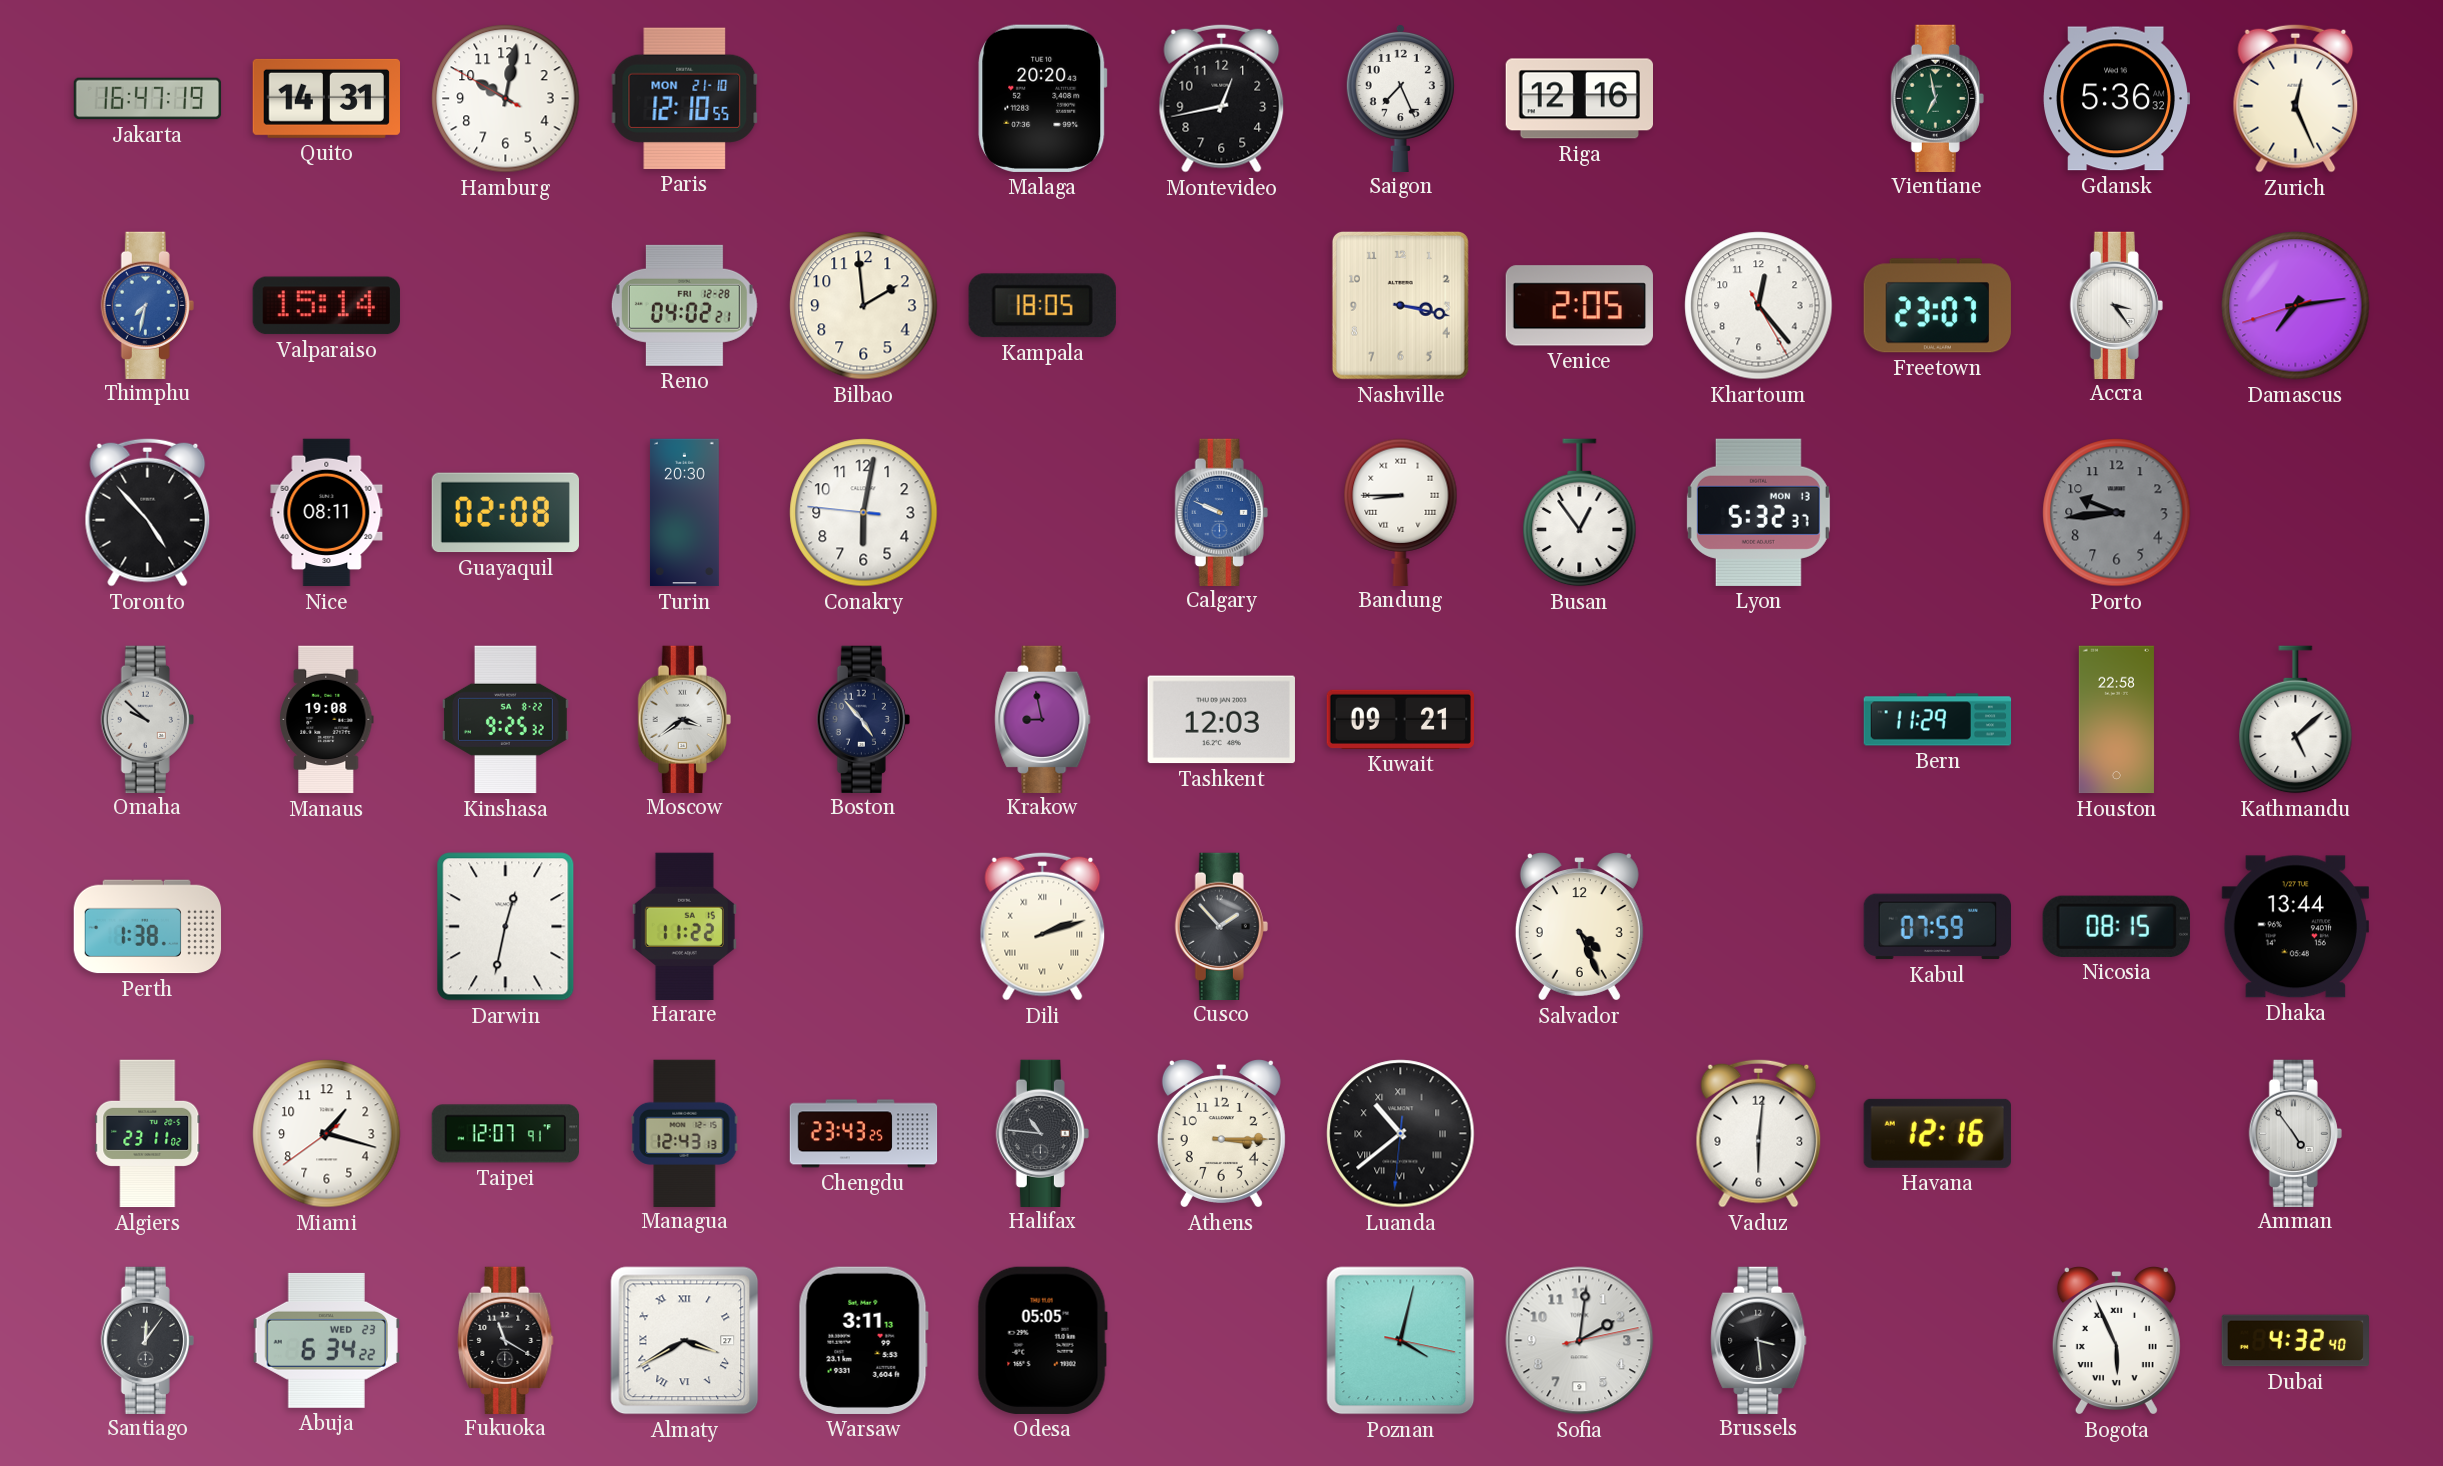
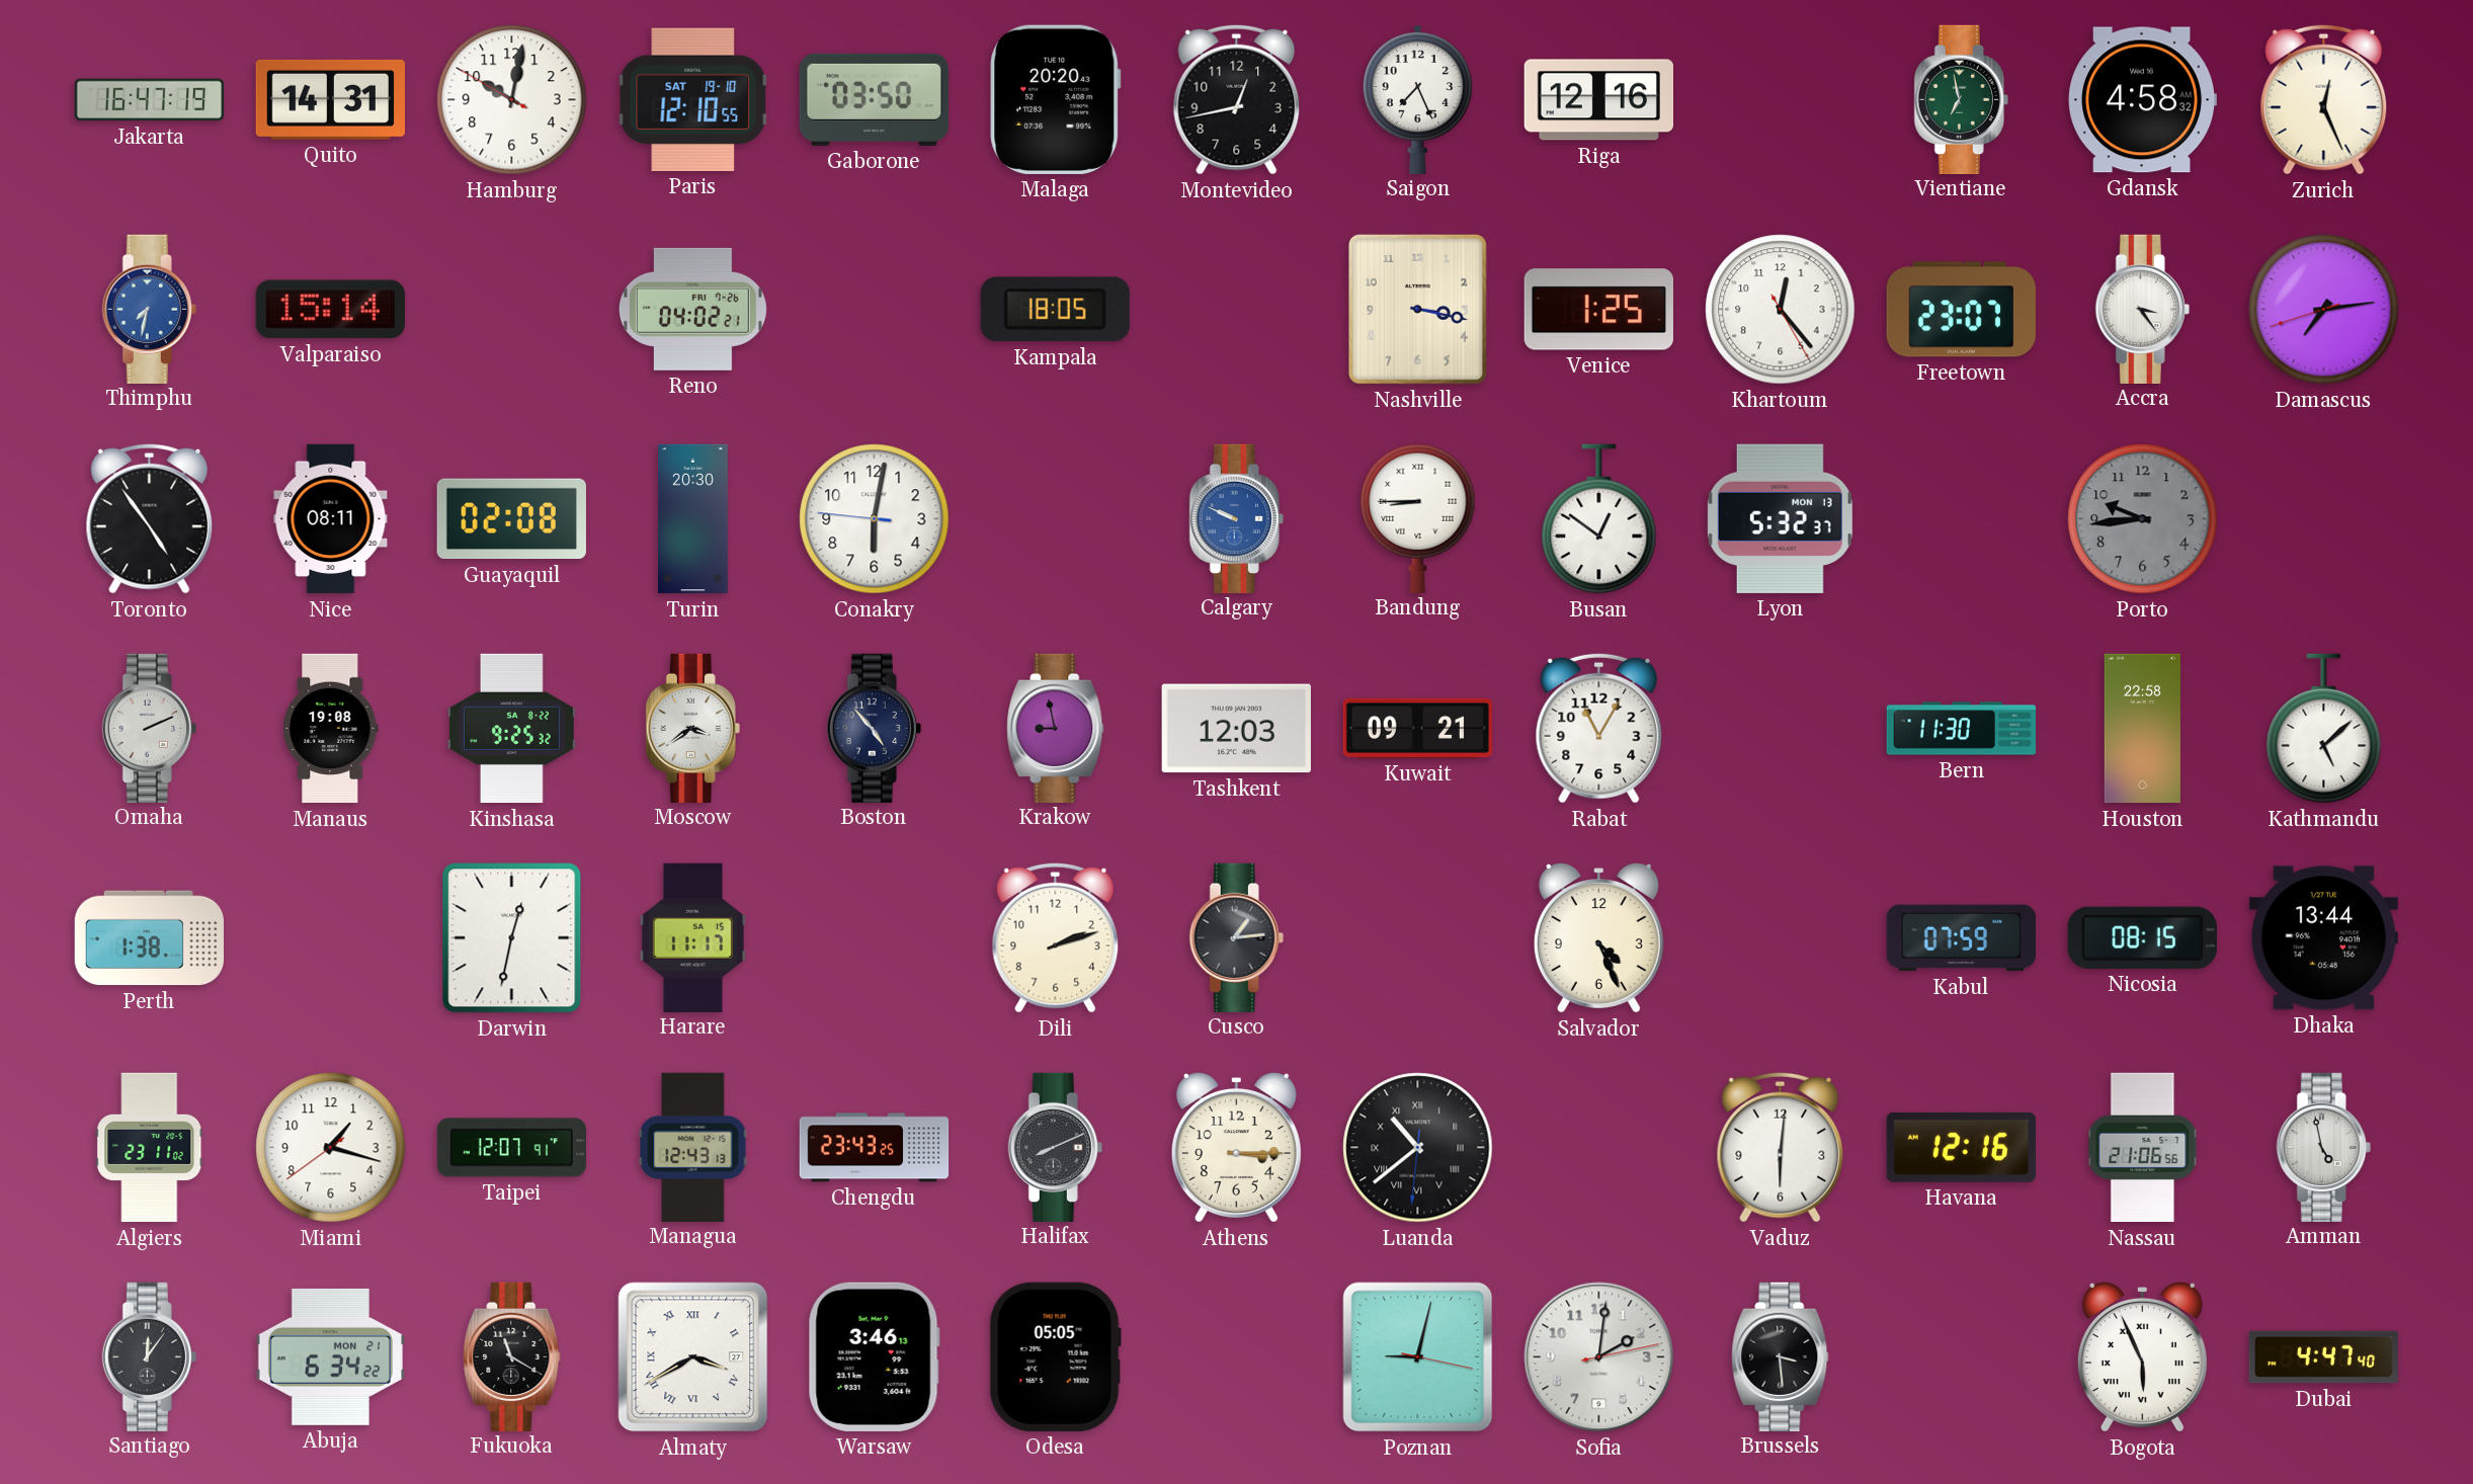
Paris date: MON 21-10 -> SAT 19-10
Gaborone: none -> 03:50
Gdansk: 5:36 -> 4:58
Reno date: FRI 12-28 -> FRI 7-26
Bilbao: 1:59 -> none
Venice: 2:05 -> 1:25
Toronto: 4:53 -> 4:54
Busan: 12:54 -> 12:51
Omaha: 9:52 -> 2:11
Rabat: none -> 11:05
Bern: 11:29 -> 11:30
Harare: 11:22 -> 11:17
Dili numerals: Roman -> Arabic
Cusco: 1:53 -> 1:14
Halifax: 10:46 -> 8:11
Nassau: none -> 21:06
Amman: 4:54 -> 4:58
Abuja date: WED 23 -> MON 21
Warsaw: 3:11 -> 3:46
Poznan: 4:02 -> 9:02
Dubai: 4:32 -> 4:47
